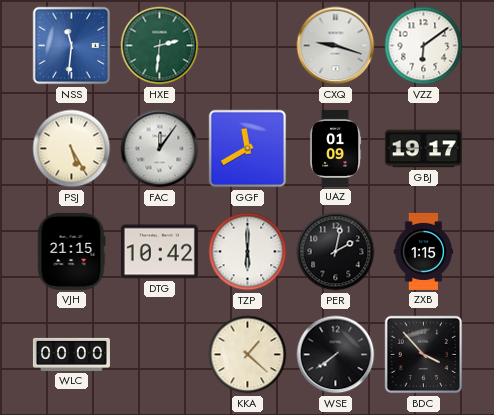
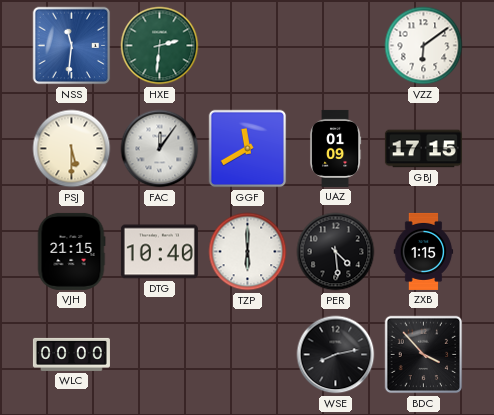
CXQ: 9:18 -> none
PSJ: 5:25 -> 5:30
GBJ: 19:17 -> 17:15
DTG: 10:42 -> 10:40
PER: 2:02 -> 4:29
KKA: 1:22 -> none
WSE: 7:39 -> 8:13
